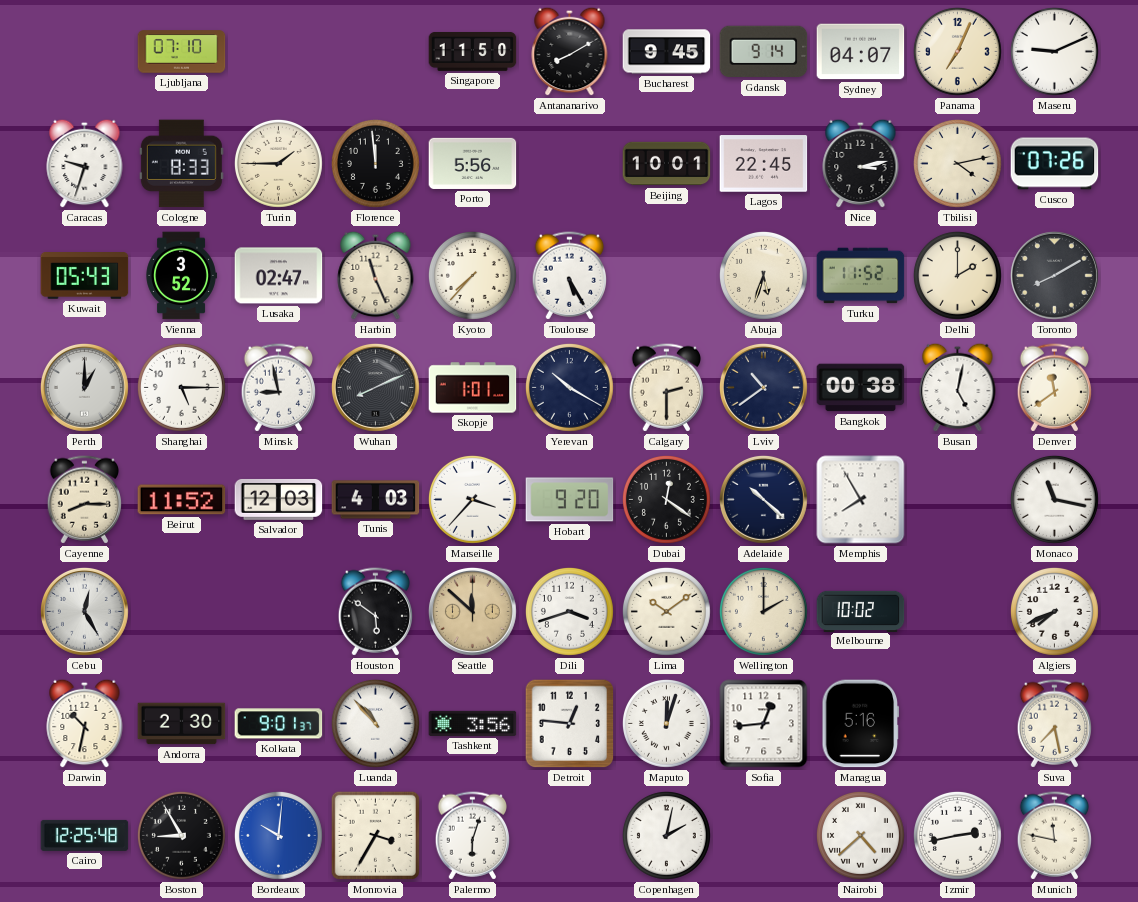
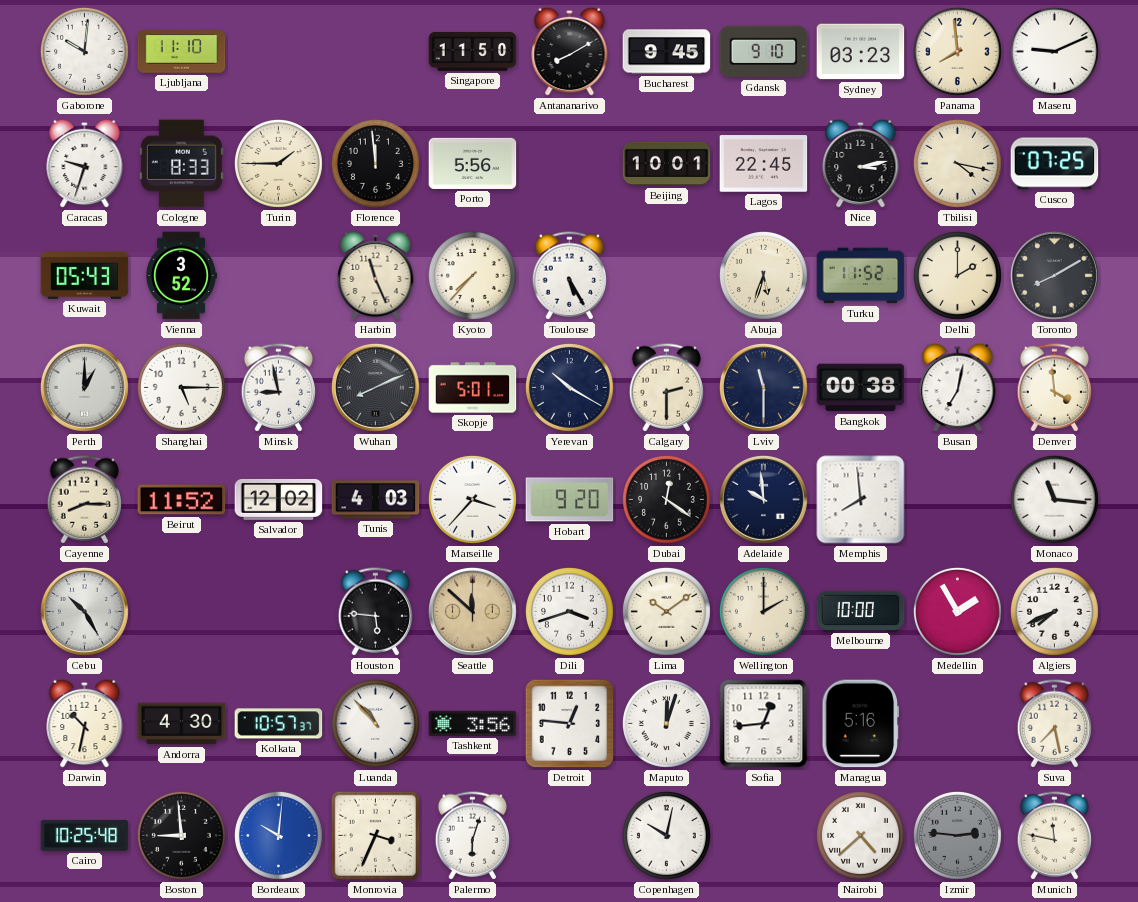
Gaborone: none -> 10:01
Ljubljana: 07:10 -> 11:10
Gdansk: 9:14 -> 9:10
Sydney: 04:07 -> 03:23
Panama: 7:04 -> 7:59
Tbilisi: 4:13 -> 4:17
Cusco: 07:26 -> 07:25
Lusaka: 02:47 -> none
Skopje: 1:01 -> 5:01
Lviv: 10:39 -> 11:30
Busan: 5:02 -> 7:02
Denver: 11:39 -> 3:59
Salvador: 12:03 -> 12:02
Adelaide: 10:22 -> 9:59
Memphis: 7:55 -> 7:59
Monaco: 11:17 -> 11:16
Cebu: 12:25 -> 10:25
Houston: 5:51 -> 5:46
Melbourne: 10:02 -> 10:00
Medellin: none -> 1:55
Andorra: 2:30 -> 4:30
Kolkata: 9:01 -> 10:57
Cairo: 12:25 -> 10:25
Boston: 8:55 -> 8:59
Monrovia: 3:35 -> 3:34
Copenhagen: 2:02 -> 10:02
Izmir: 2:43 -> 2:46
Izmir dial: white -> grey
